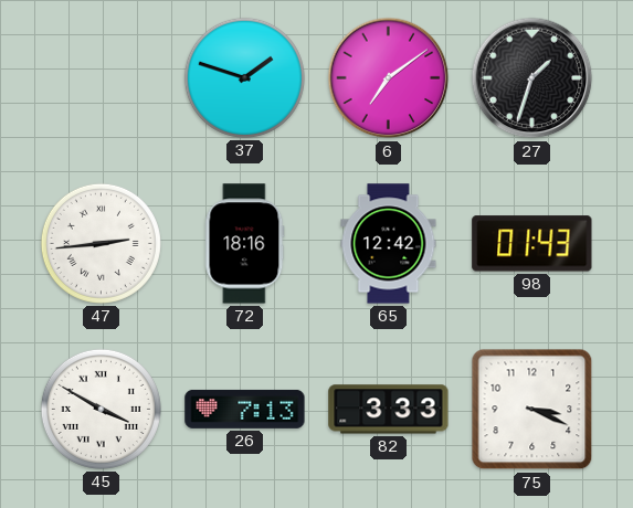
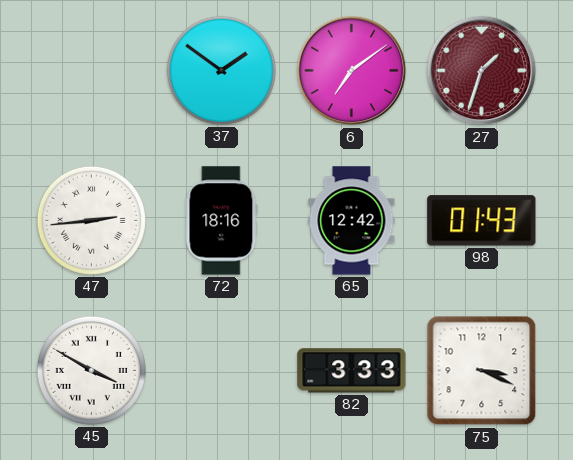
37: 1:48 -> 1:51
27 dial: black -> burgundy
26: 7:13 -> none
